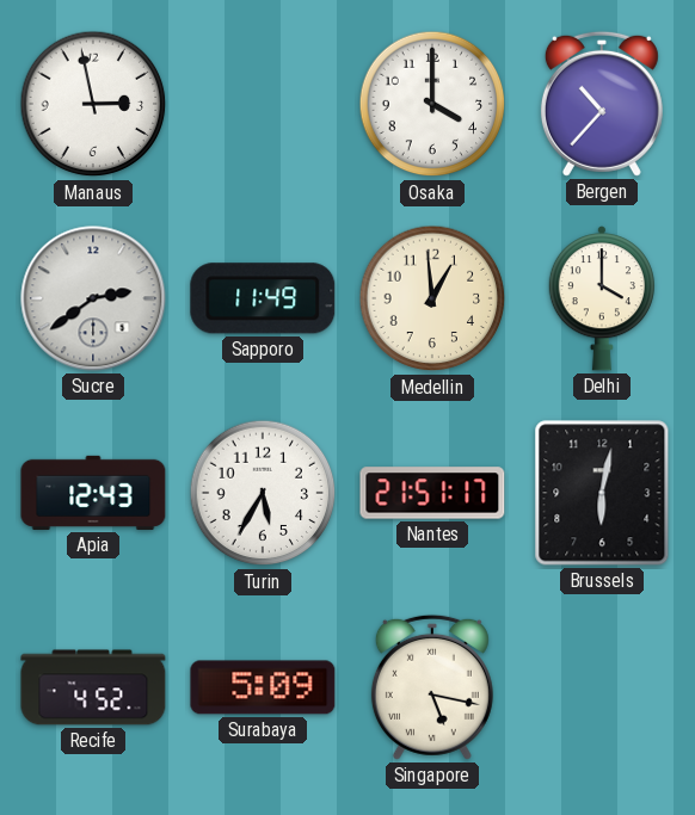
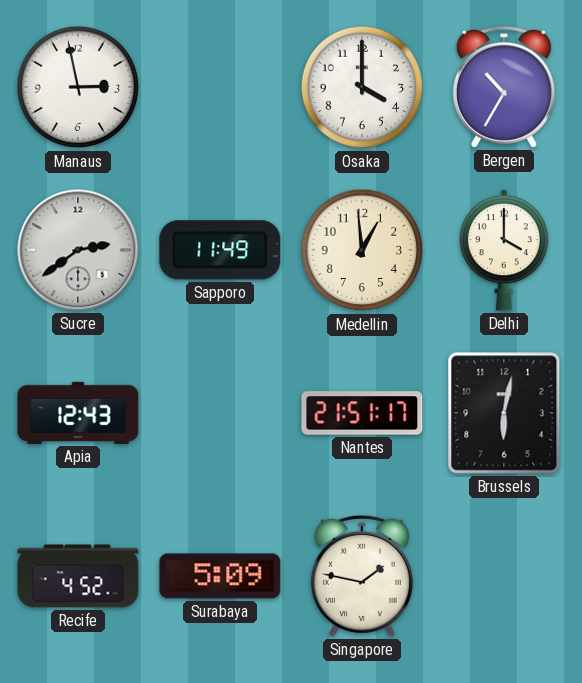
Bergen: 10:37 -> 10:35
Turin: 5:35 -> none
Singapore: 5:17 -> 1:47
